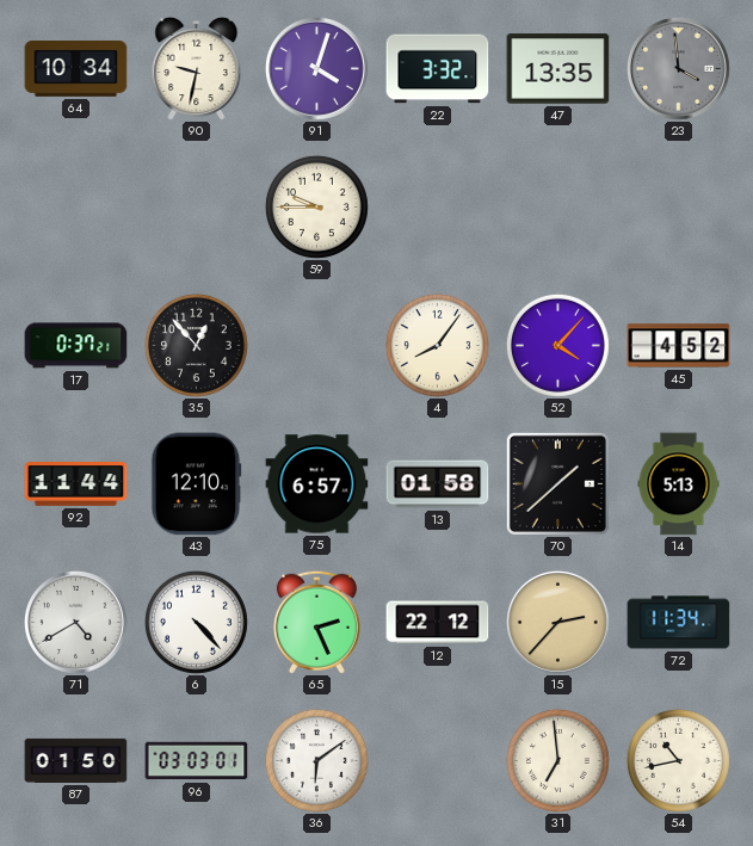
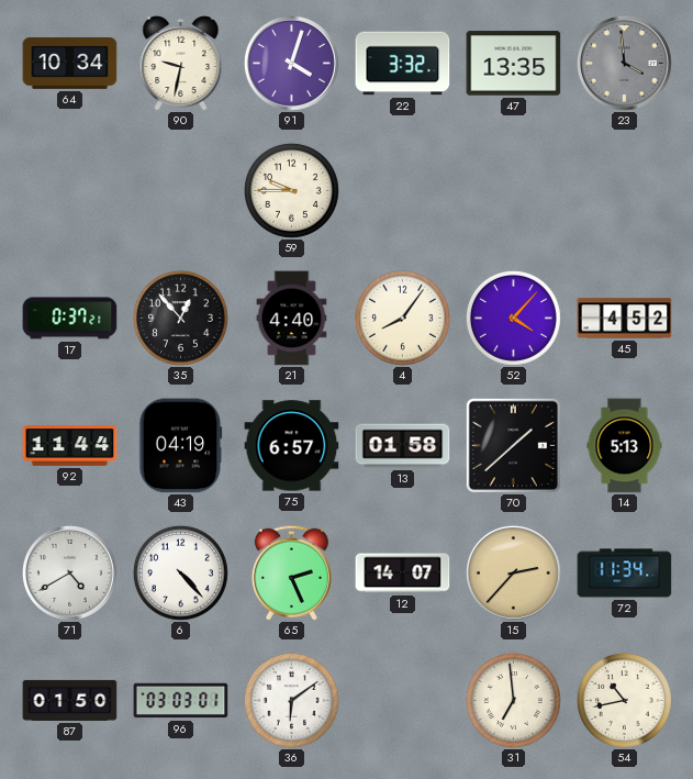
21: none -> 4:40
43: 12:10 -> 04:19
12: 22:12 -> 14:07
